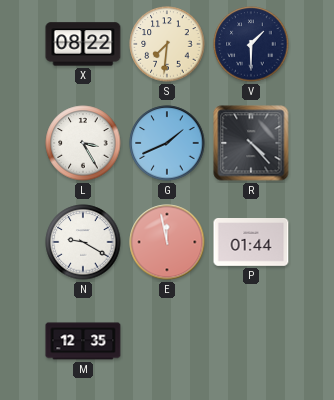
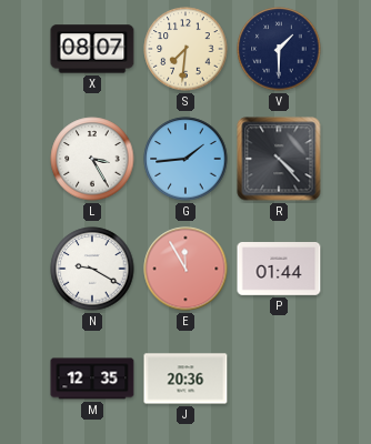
X: 08:22 -> 08:07
G: 1:41 -> 1:44
E: 11:58 -> 11:55
J: none -> 20:36
